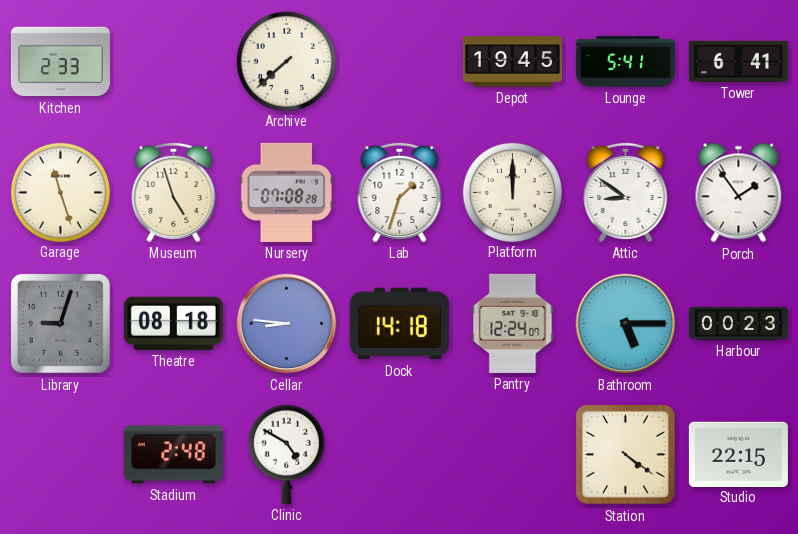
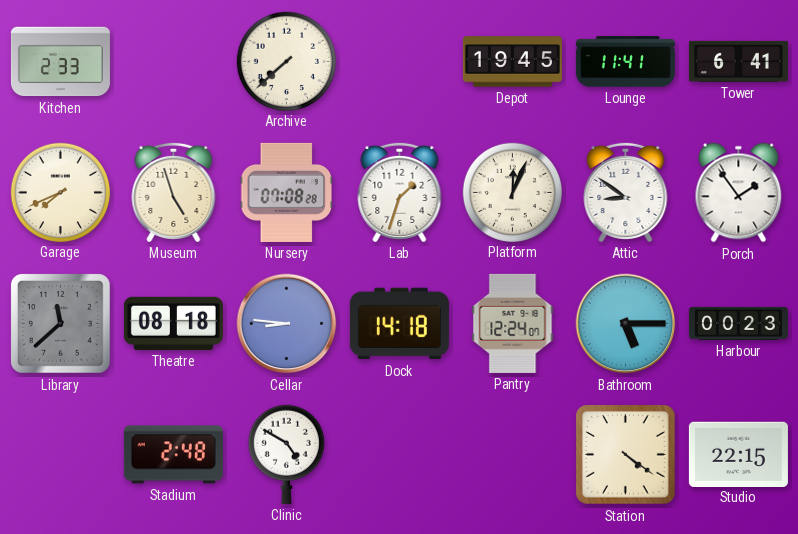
Lounge: 5:41 -> 11:41
Garage: 11:27 -> 7:41
Platform: 12:00 -> 12:04
Library: 9:03 -> 11:38
